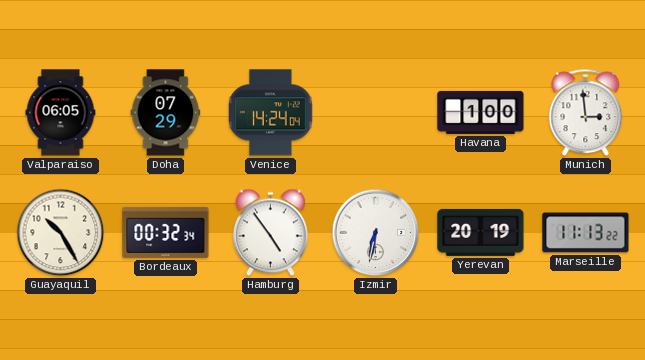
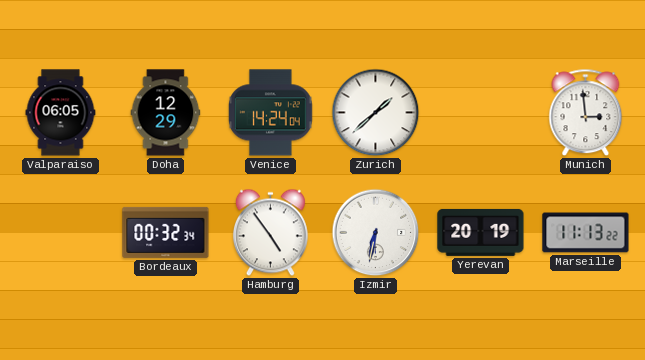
Doha: 07:29 -> 12:29
Zurich: none -> 1:38
Havana: 1:00 -> none
Guayaquil: 10:25 -> none
